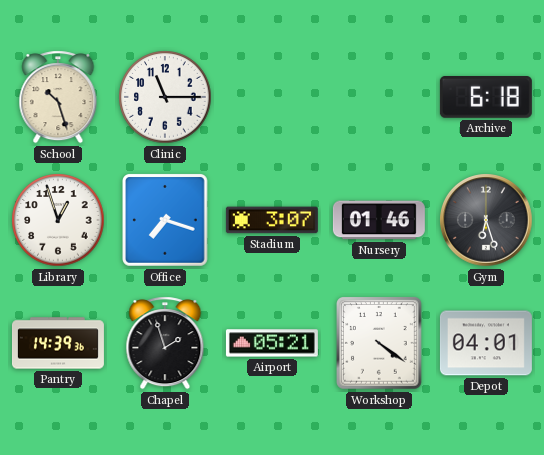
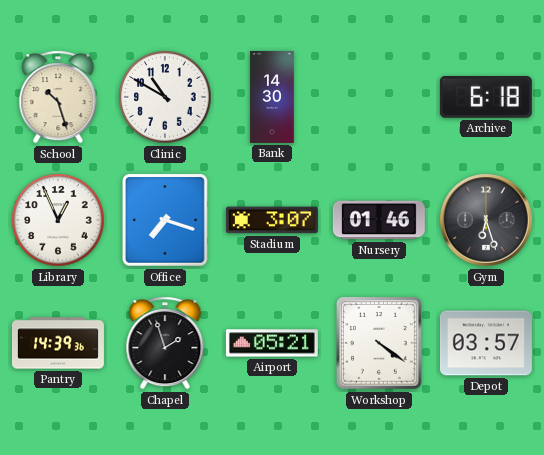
Clinic: 11:15 -> 10:50
Bank: none -> 14:30
Library: 12:57 -> 12:56
Depot: 04:01 -> 03:57
